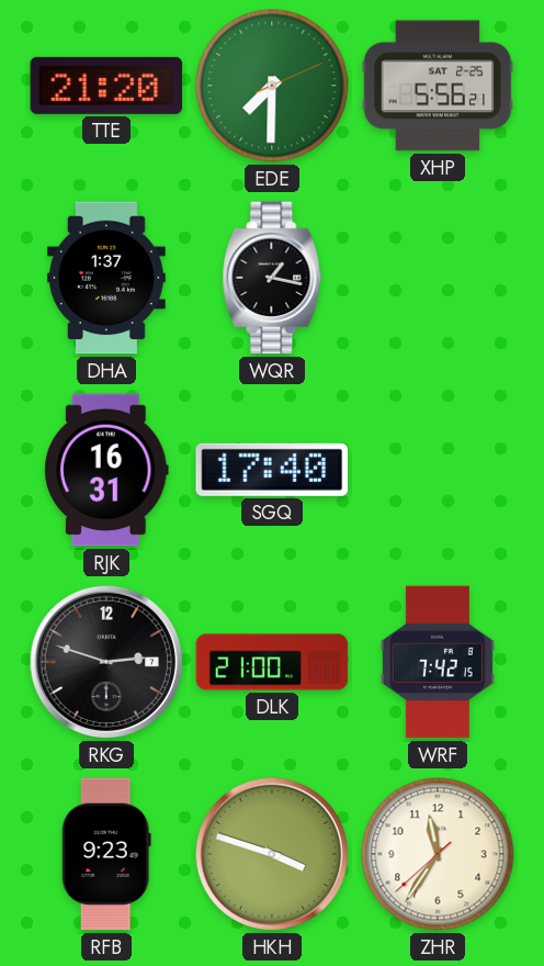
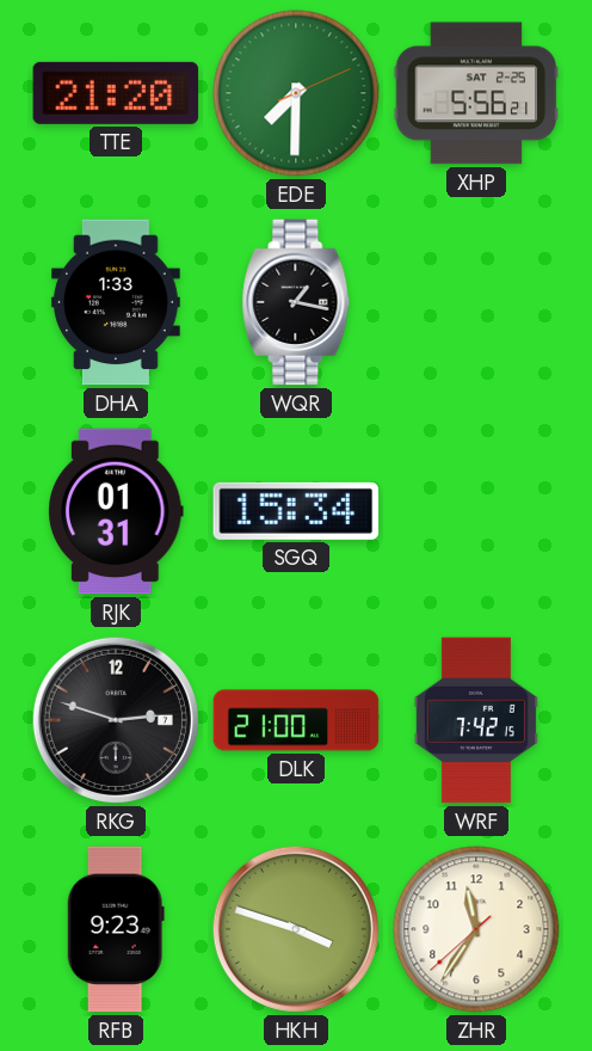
DHA: 1:37 -> 1:33
RJK: 16:31 -> 01:31
SGQ: 17:40 -> 15:34
